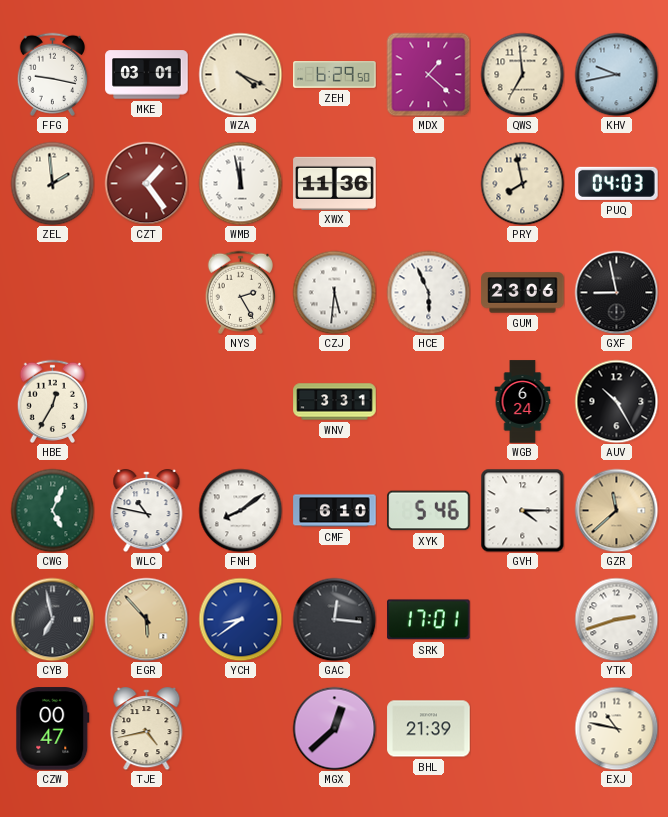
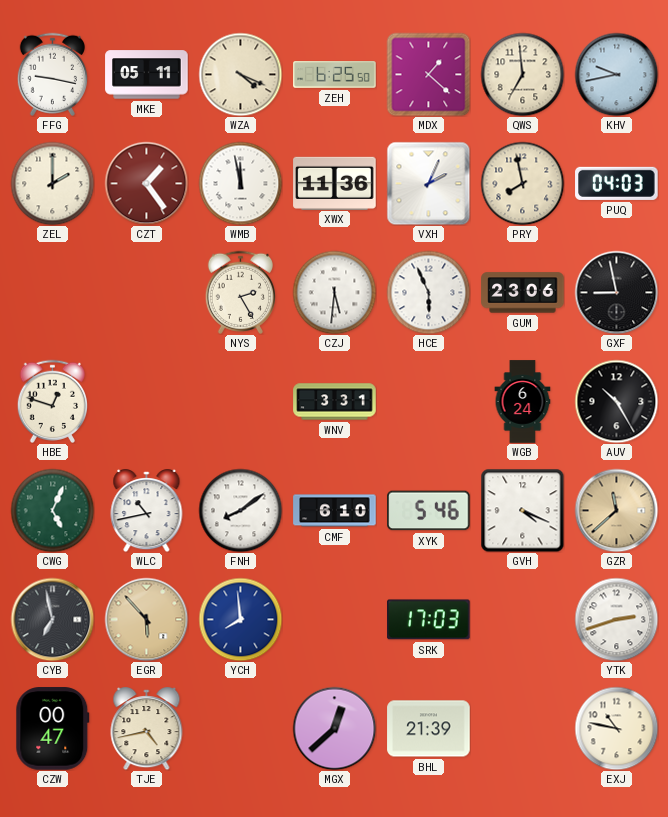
MKE: 03:01 -> 05:11
ZEH: 6:29 -> 6:25
ZEL: 1:59 -> 2:00
VXH: none -> 2:04
HBE: 12:35 -> 12:48
WLC: 10:47 -> 10:43
GVH: 4:15 -> 4:19
YCH: 8:39 -> 7:59
GAC: 12:16 -> none
SRK: 17:01 -> 17:03
